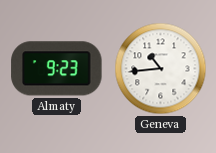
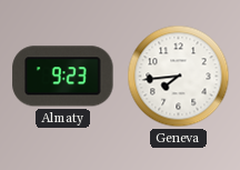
Geneva: 10:44 -> 7:44
